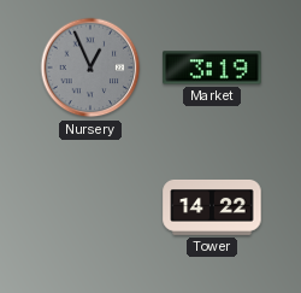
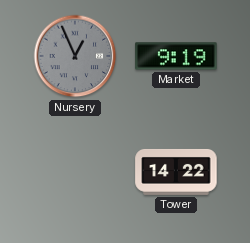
Market: 3:19 -> 9:19
